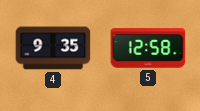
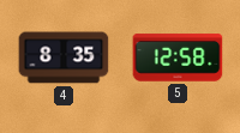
4: 9:35 -> 8:35
